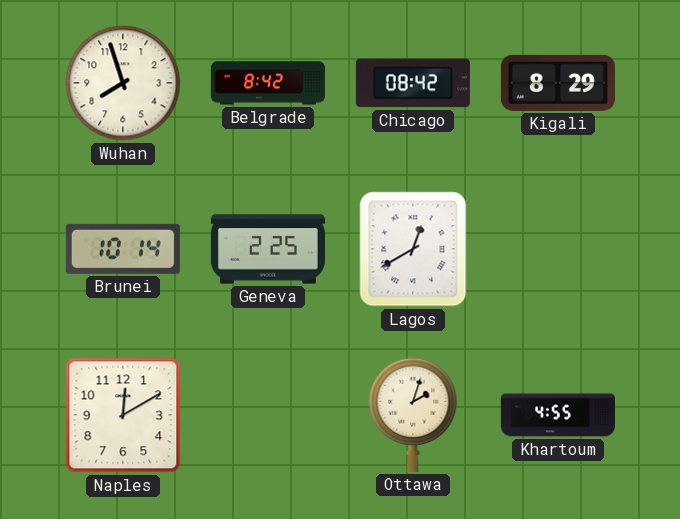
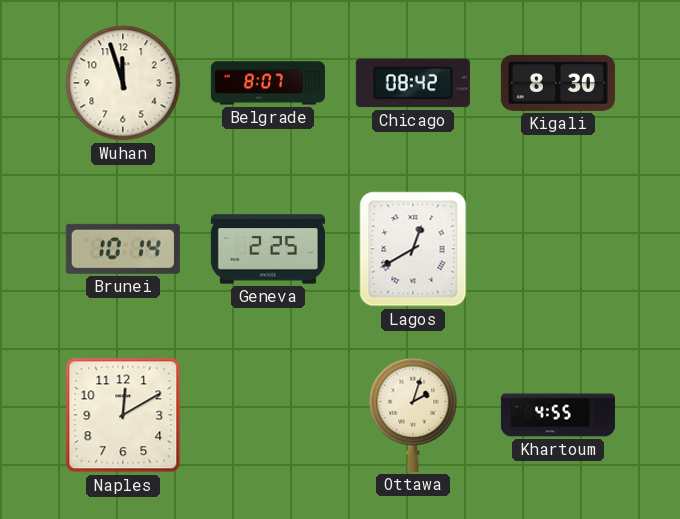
Wuhan: 7:57 -> 11:57
Belgrade: 8:42 -> 8:07
Kigali: 8:29 -> 8:30
